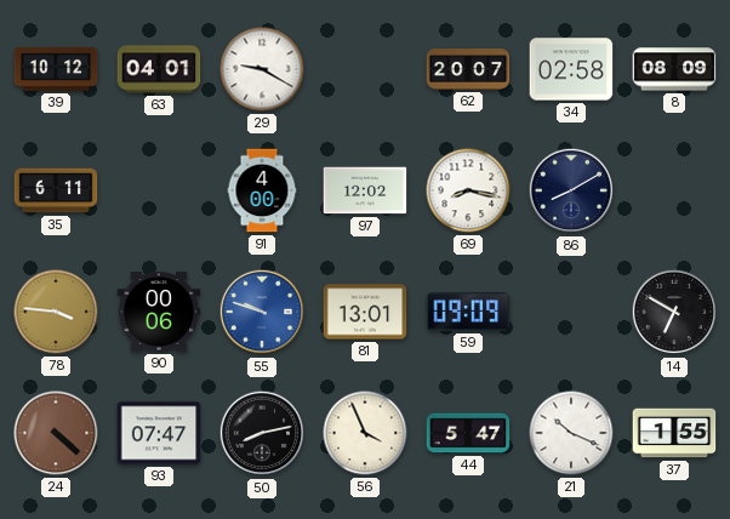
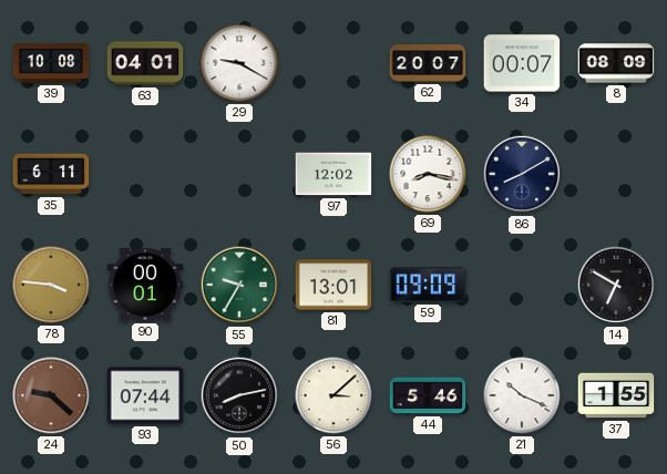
39: 10:12 -> 10:08
34: 02:58 -> 00:07
91: 4:00 -> none
90: 00:06 -> 00:01
55: 9:48 -> 9:35
55 dial: blue -> green
24: 4:22 -> 9:22
93: 07:47 -> 07:44
56: 3:56 -> 3:08
44: 5:47 -> 5:46
